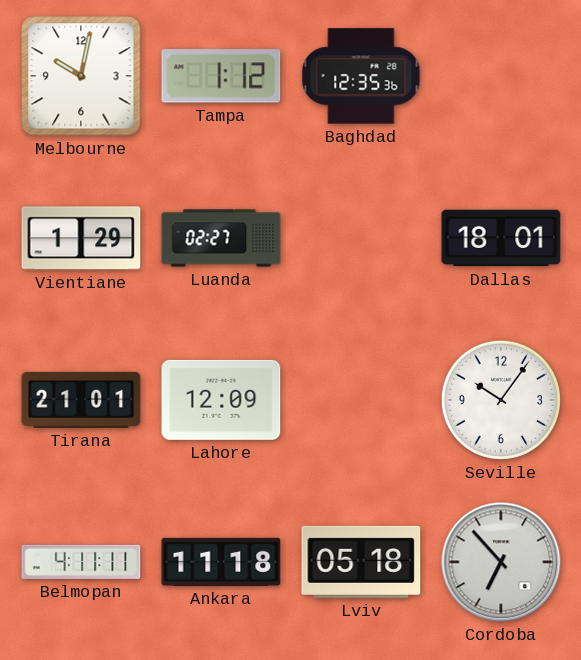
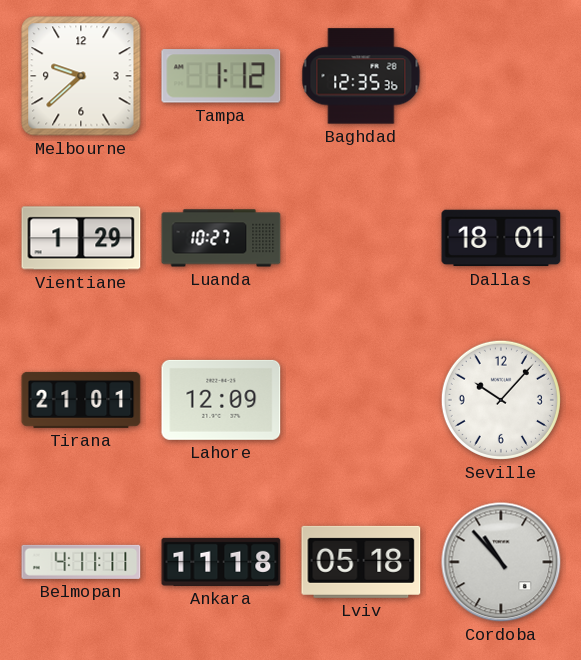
Melbourne: 10:02 -> 9:38
Luanda: 02:27 -> 10:27
Seville: 10:06 -> 10:07
Cordoba: 6:53 -> 10:53
